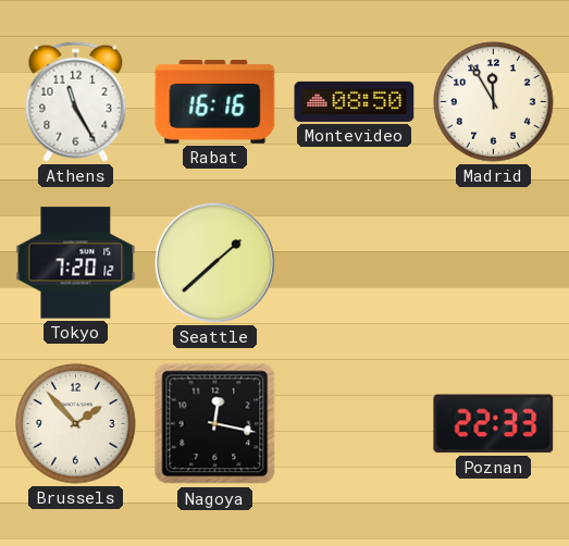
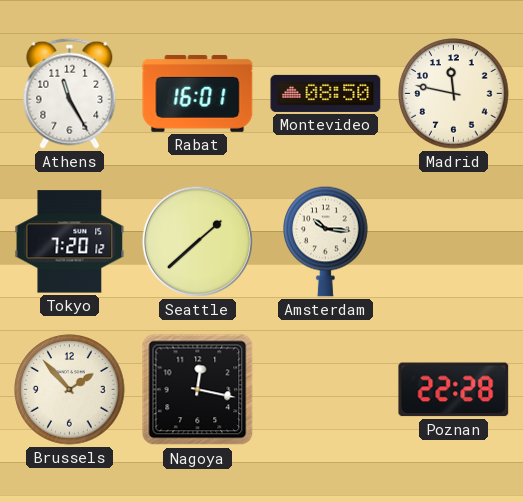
Rabat: 16:16 -> 16:01
Madrid: 11:55 -> 11:47
Amsterdam: none -> 10:16
Poznan: 22:33 -> 22:28
